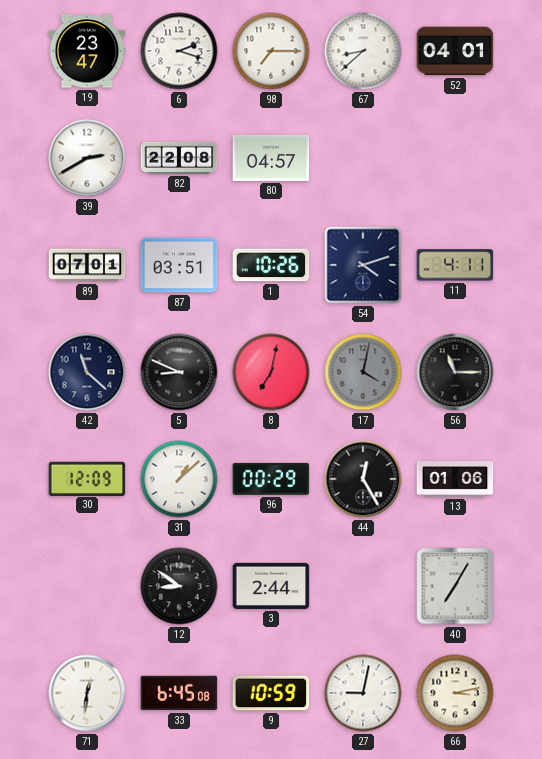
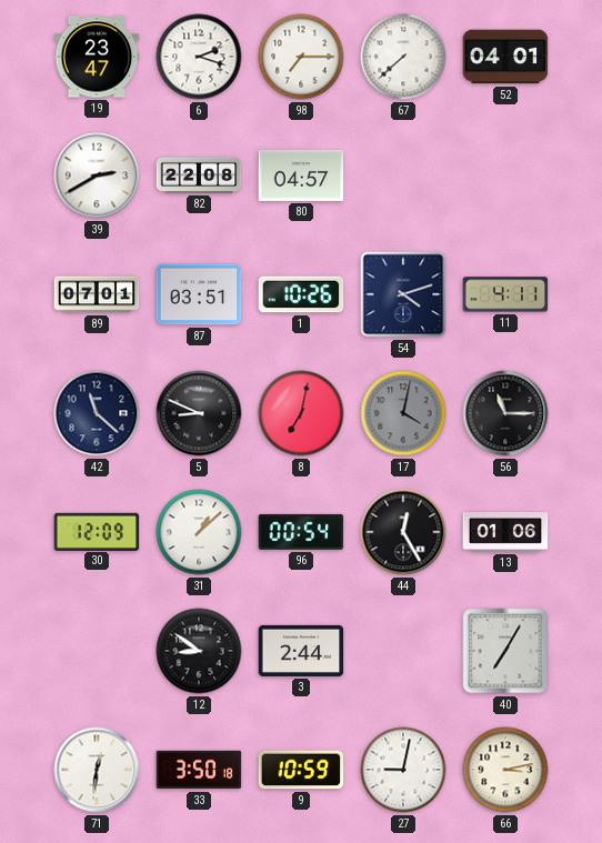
67: 8:38 -> 7:38
96: 00:29 -> 00:54
33: 6:45 -> 3:50
